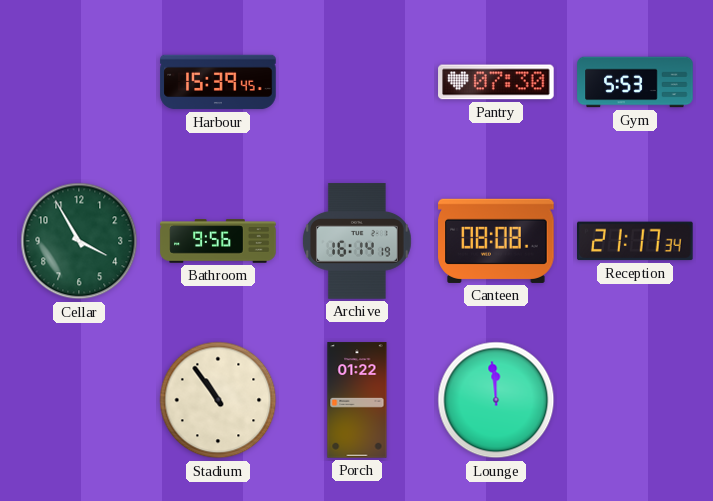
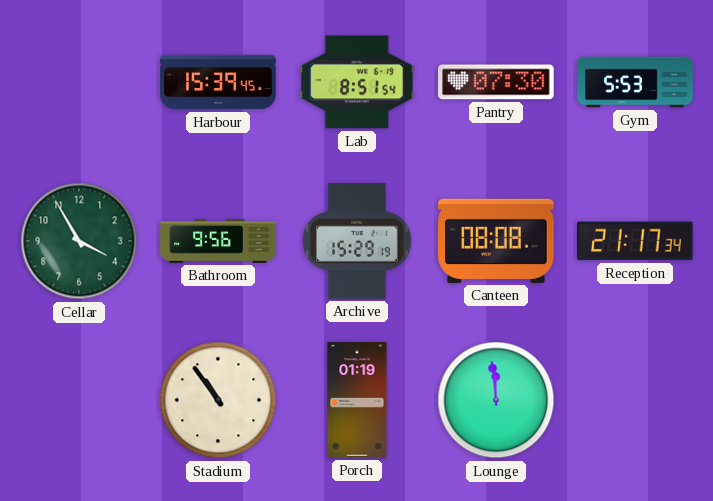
Lab: none -> 8:51
Archive: 16:14 -> 15:29
Porch: 01:22 -> 01:19
